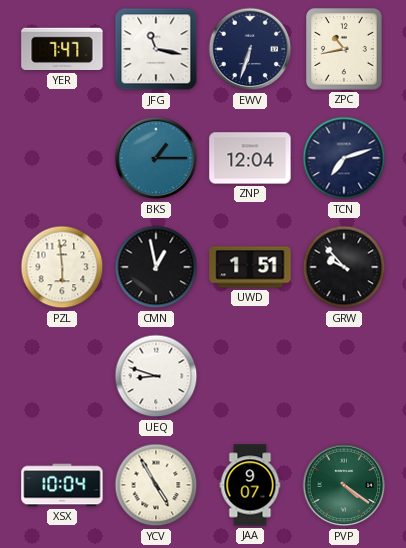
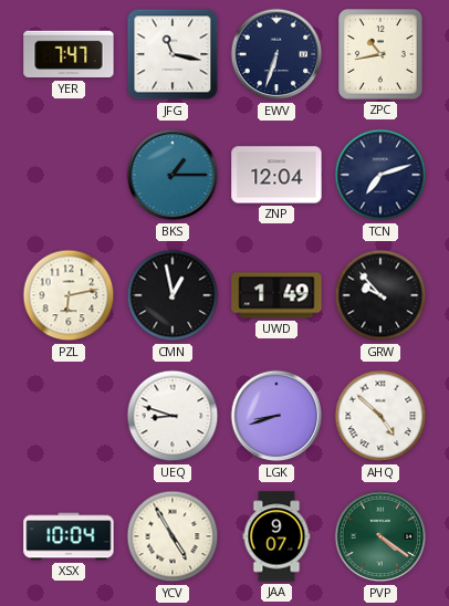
PZL: 5:59 -> 6:13
UWD: 1:51 -> 1:49
LGK: none -> 8:42
AHQ: none -> 4:52
